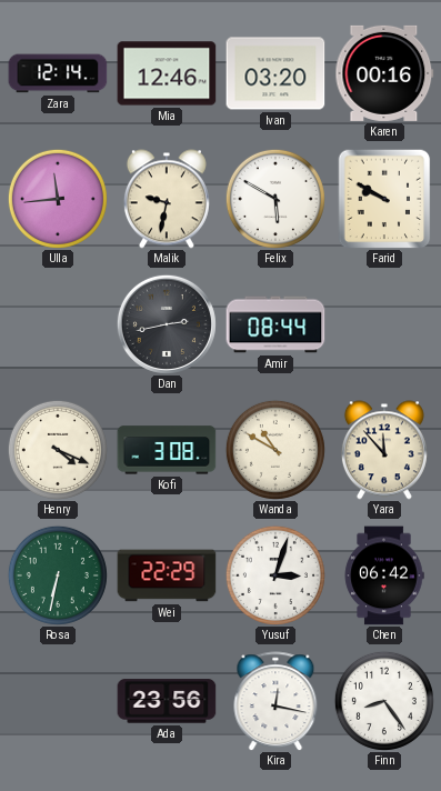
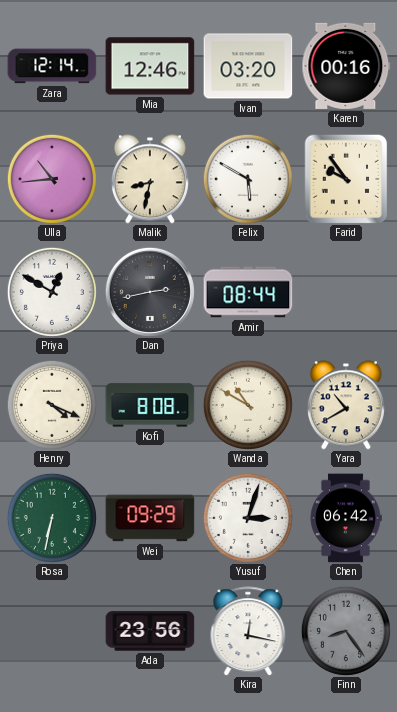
Ulla: 11:44 -> 10:44
Malik: 9:32 -> 8:32
Farid: 9:50 -> 9:54
Priya: none -> 12:50
Kofi: 3:08 -> 8:08
Yara: 11:53 -> 10:40
Wei: 22:29 -> 09:29
Finn dial: white -> grey
